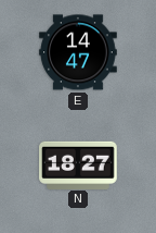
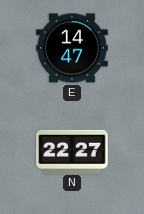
N: 18:27 -> 22:27
